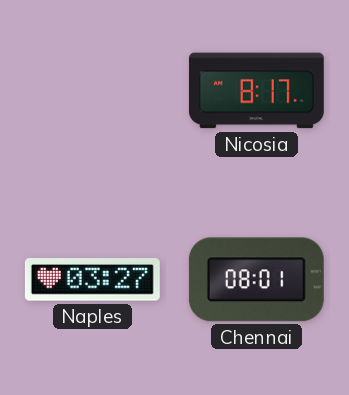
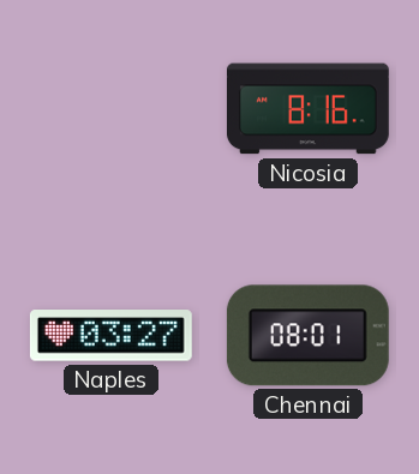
Nicosia: 8:17 -> 8:16
